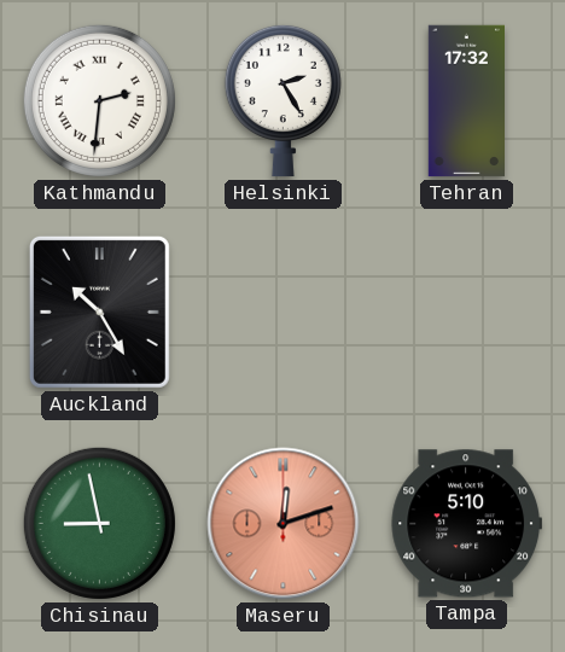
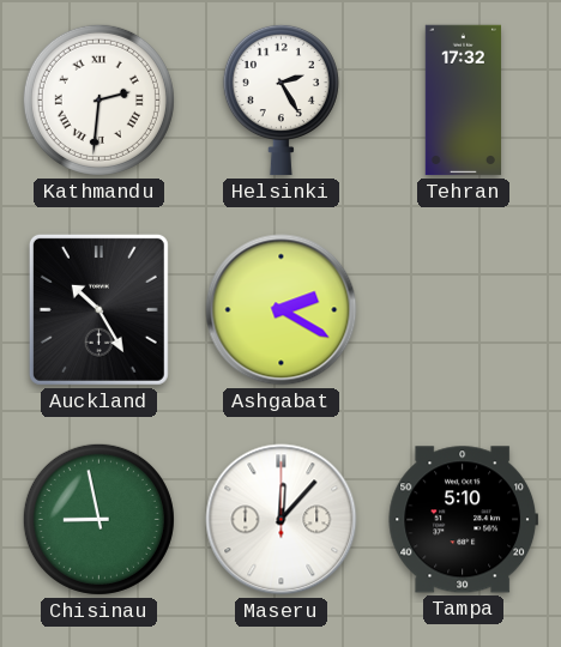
Ashgabat: none -> 2:20
Maseru: 12:12 -> 12:07
Maseru dial: salmon -> white
